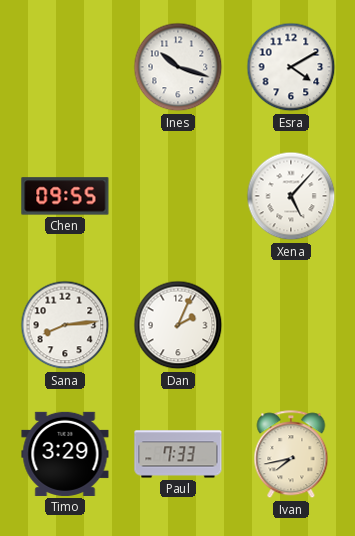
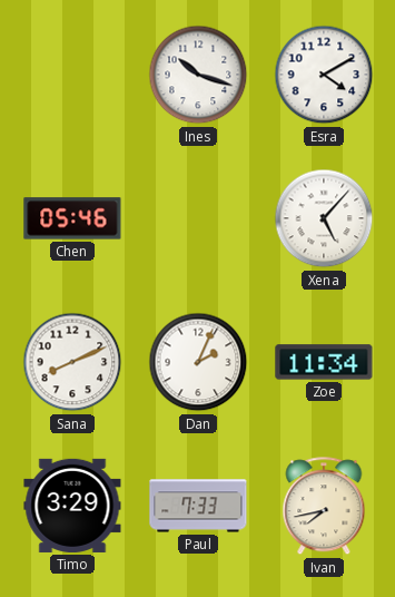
Chen: 09:55 -> 05:46
Sana: 8:14 -> 8:11
Zoe: none -> 11:34
